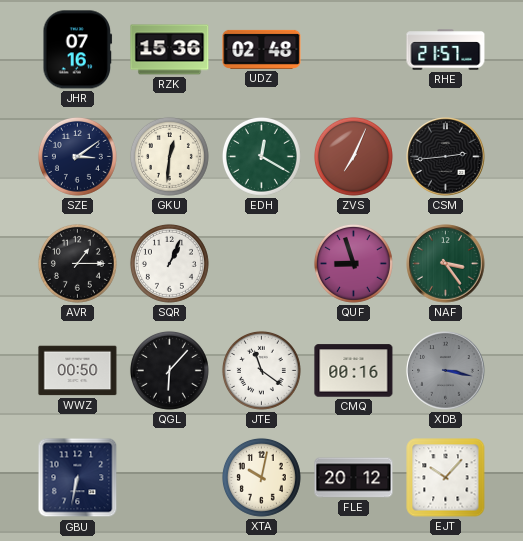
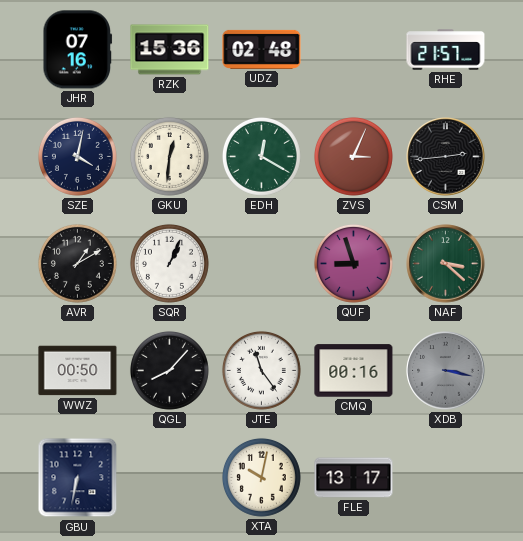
SZE: 3:09 -> 4:02
ZVS: 7:04 -> 3:04
AVR: 1:15 -> 1:10
NAF: 3:24 -> 3:22
QGL: 6:07 -> 8:07
JTE: 11:21 -> 11:24
FLE: 20:12 -> 13:17
EJT: 10:07 -> none
